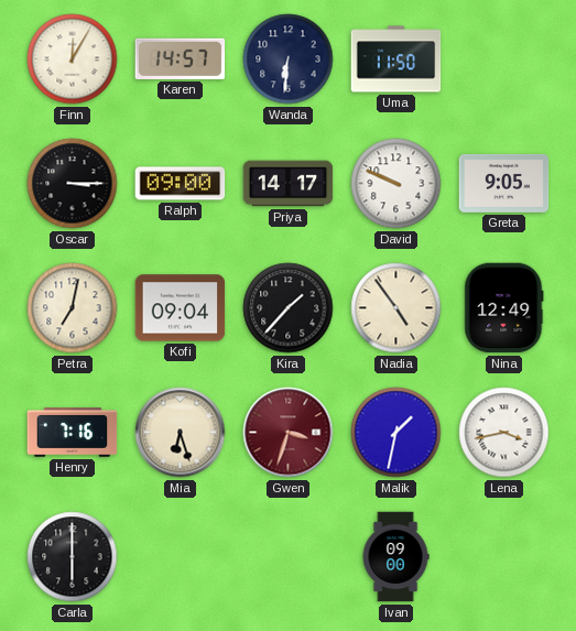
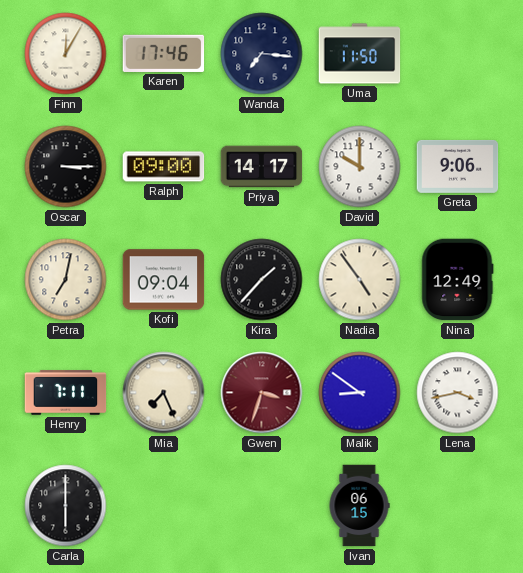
Karen: 14:57 -> 17:46
Wanda: 6:31 -> 7:16
David: 9:49 -> 10:00
Greta: 9:05 -> 9:06
Henry: 7:16 -> 7:11
Mia: 6:27 -> 7:26
Malik: 1:32 -> 8:51
Ivan: 09:00 -> 06:15
